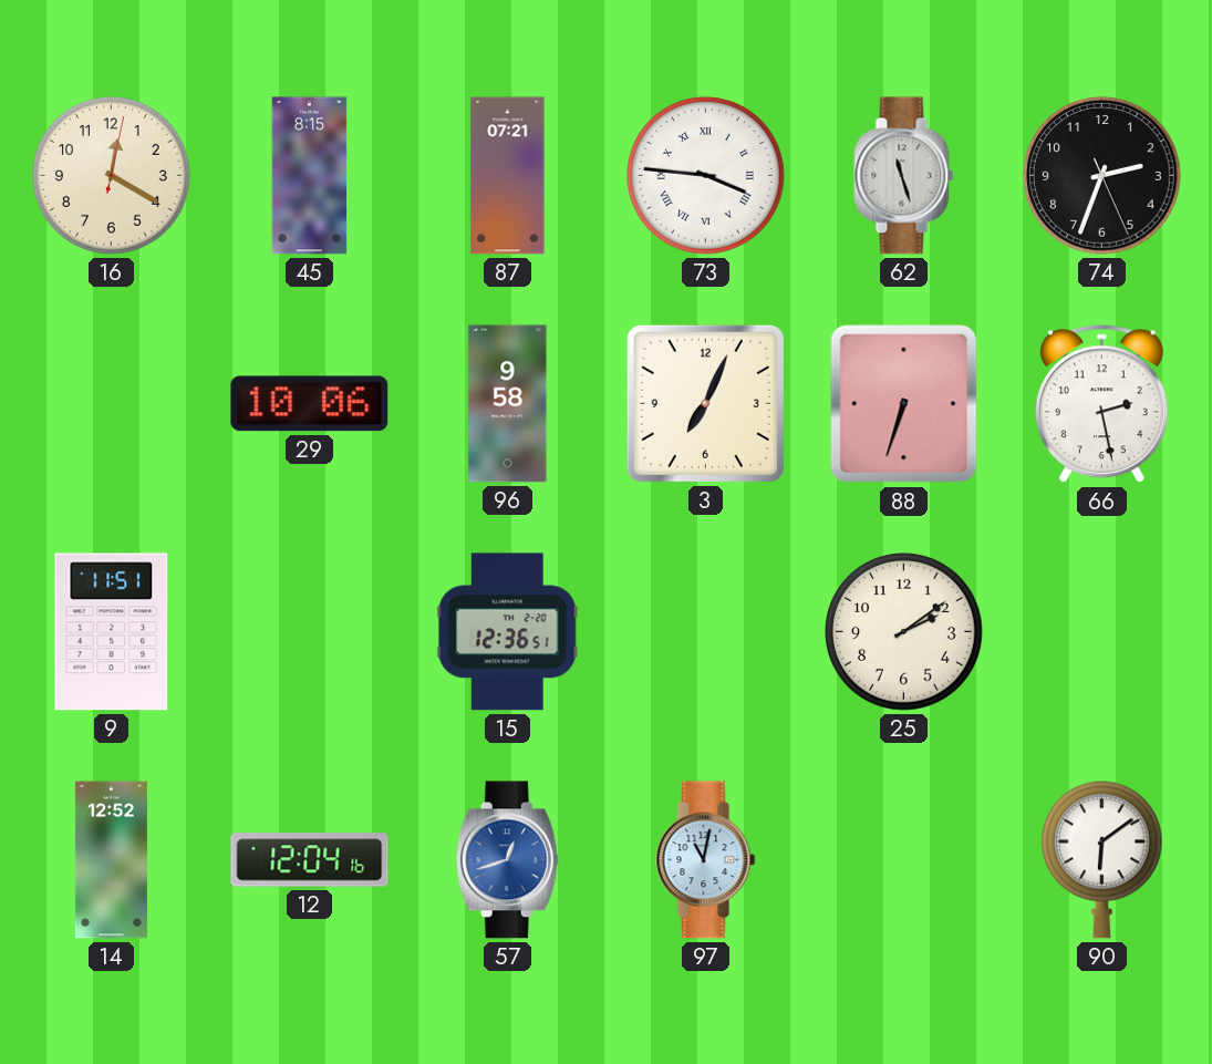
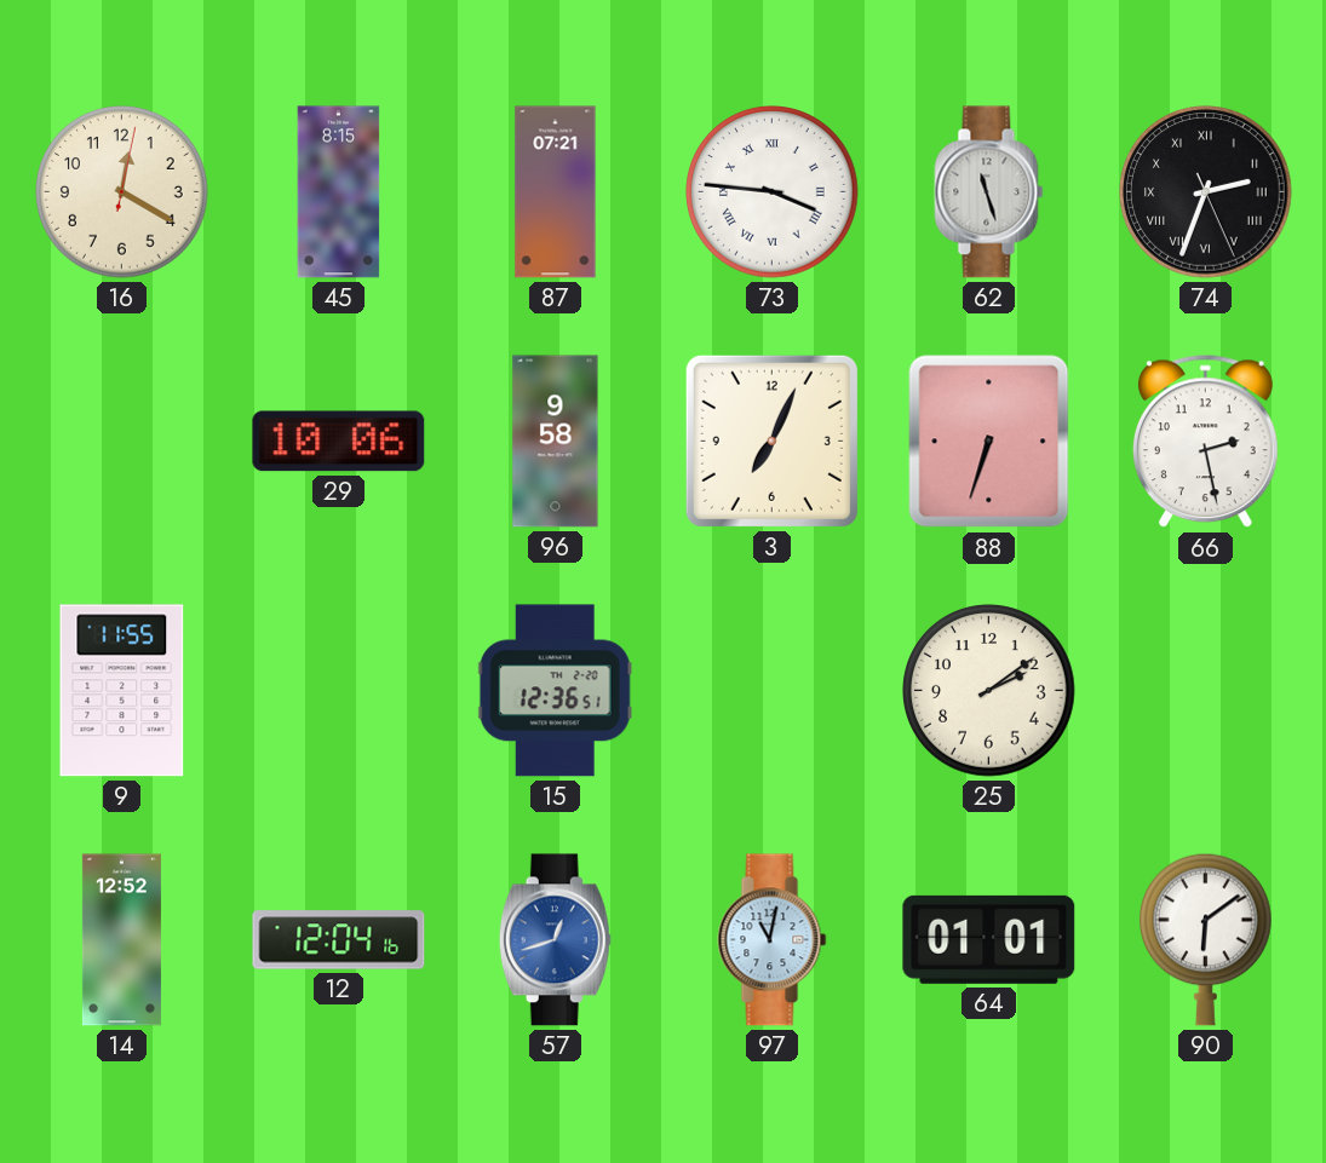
74 numerals: Arabic -> Roman
9: 11:51 -> 11:55
64: none -> 01:01
